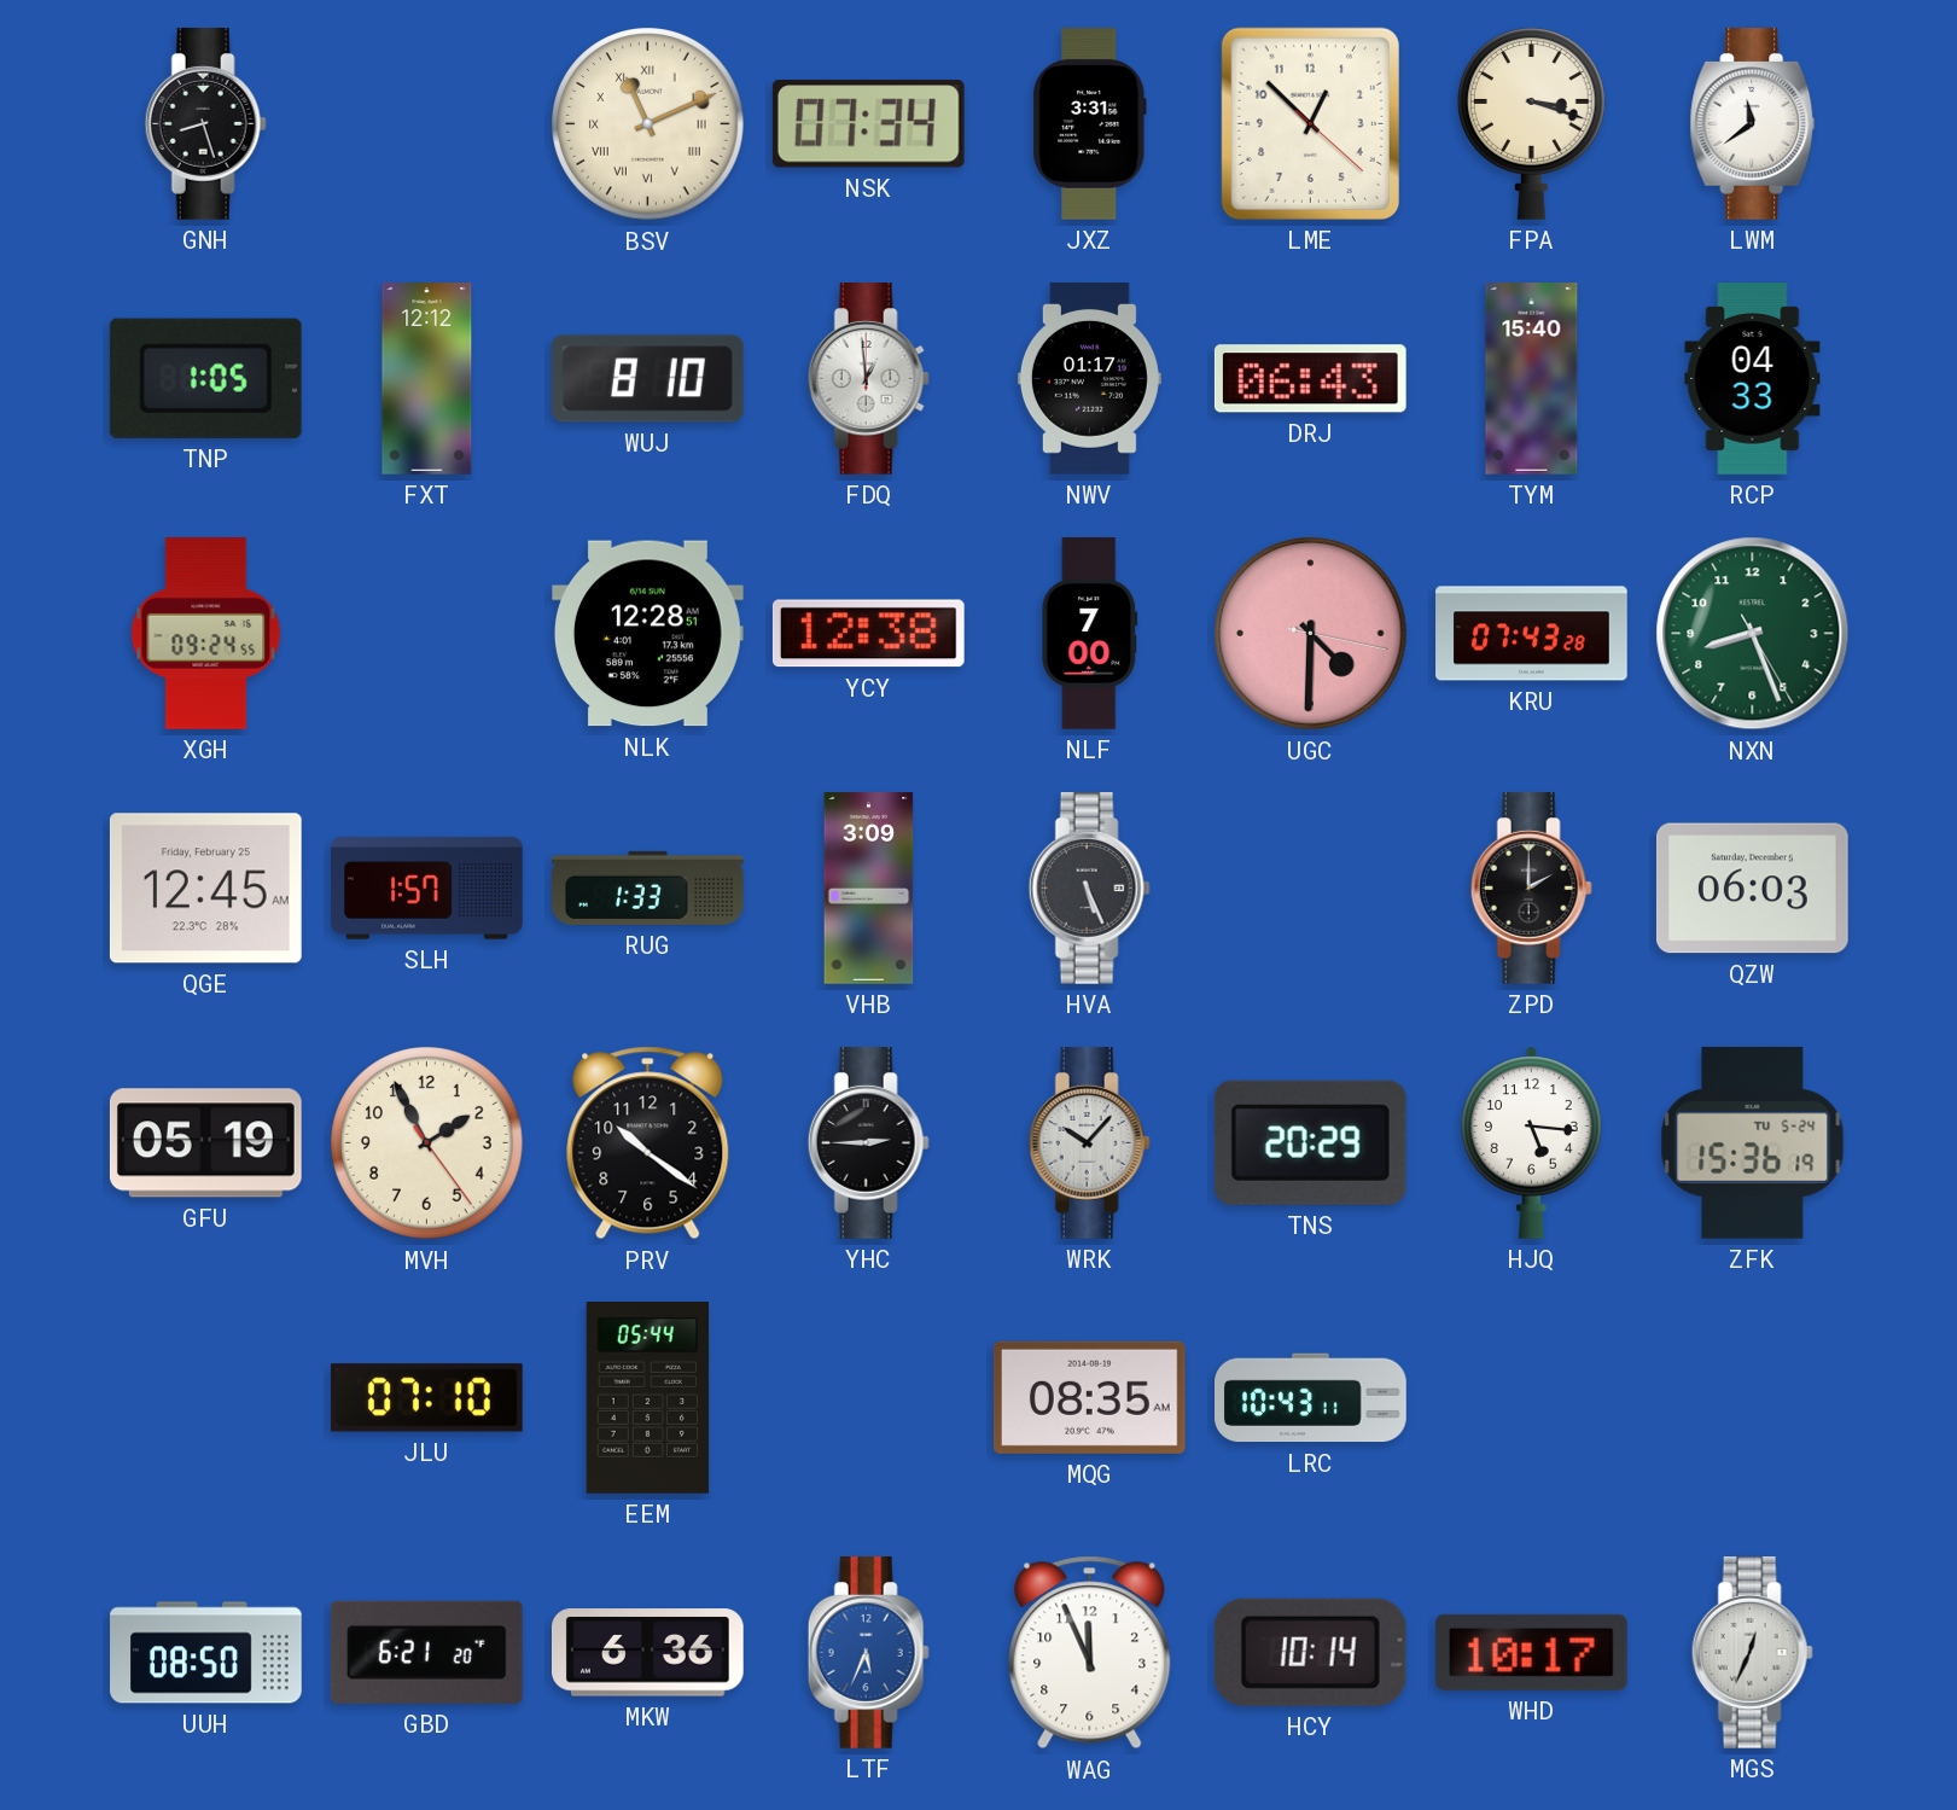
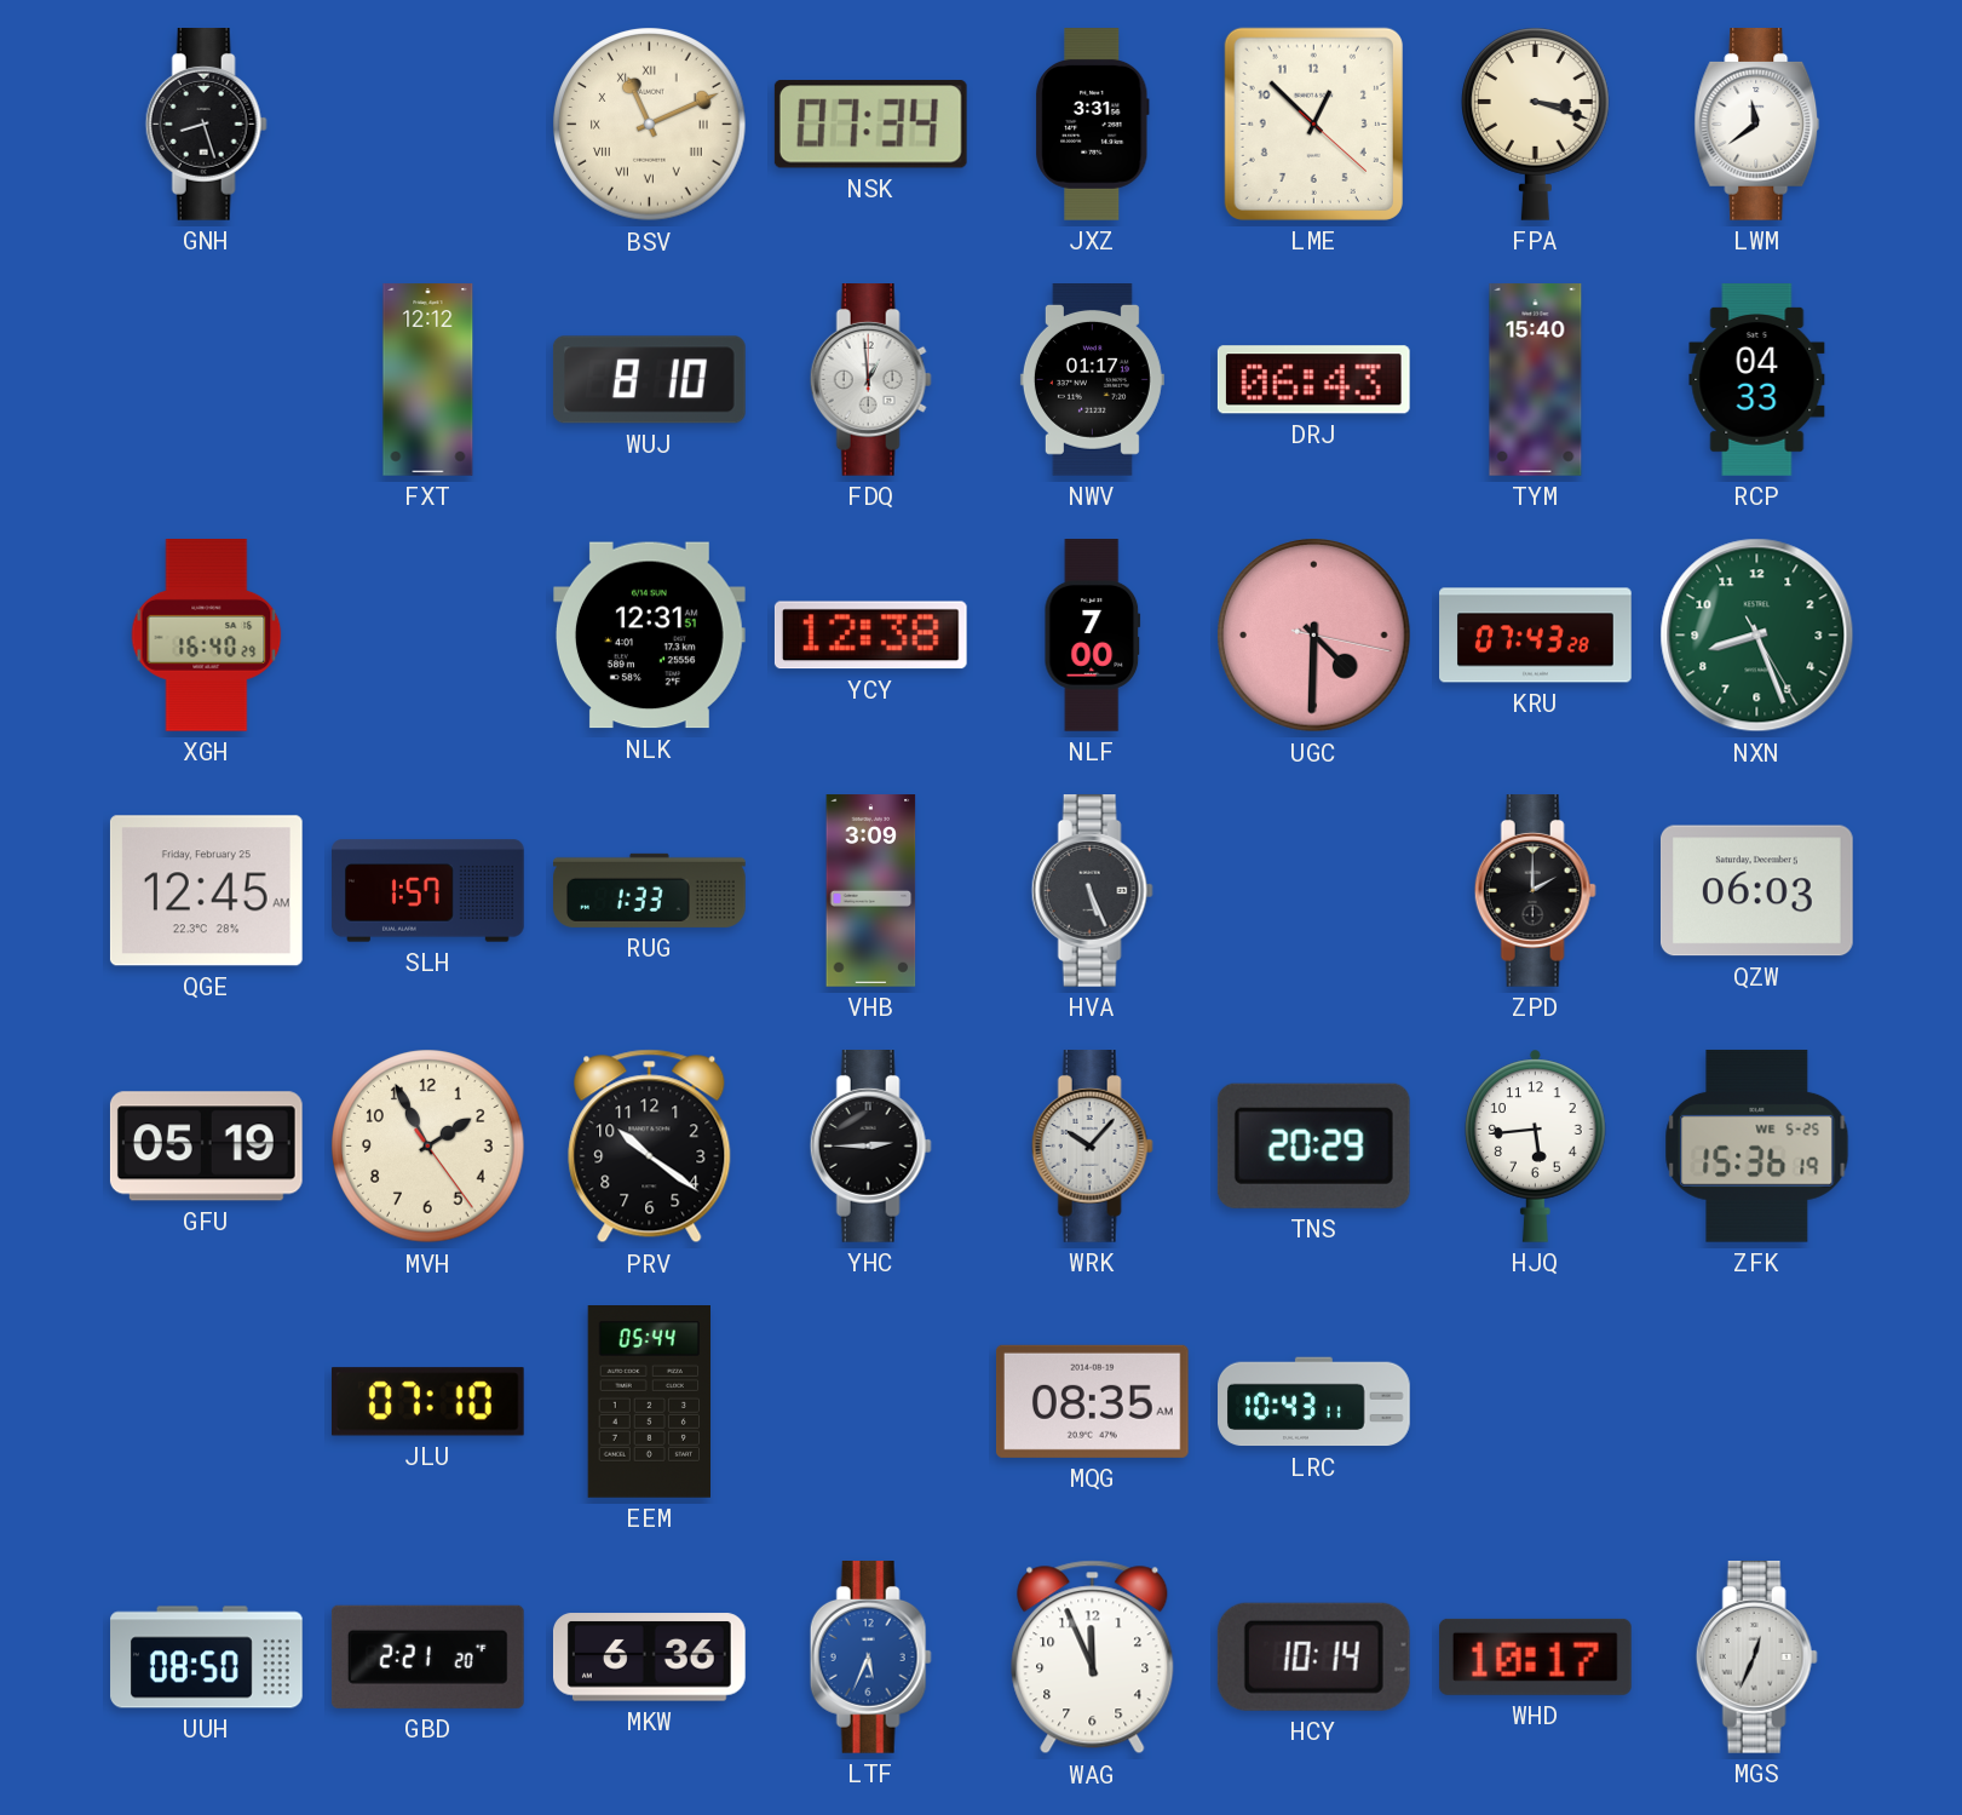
TNP: 1:05 -> none
XGH: 09:24 -> 16:40
NLK: 12:28 -> 12:31
HJQ: 5:16 -> 5:44
ZFK date: TU 5-24 -> WE 5-25
GBD: 6:21 -> 2:21
